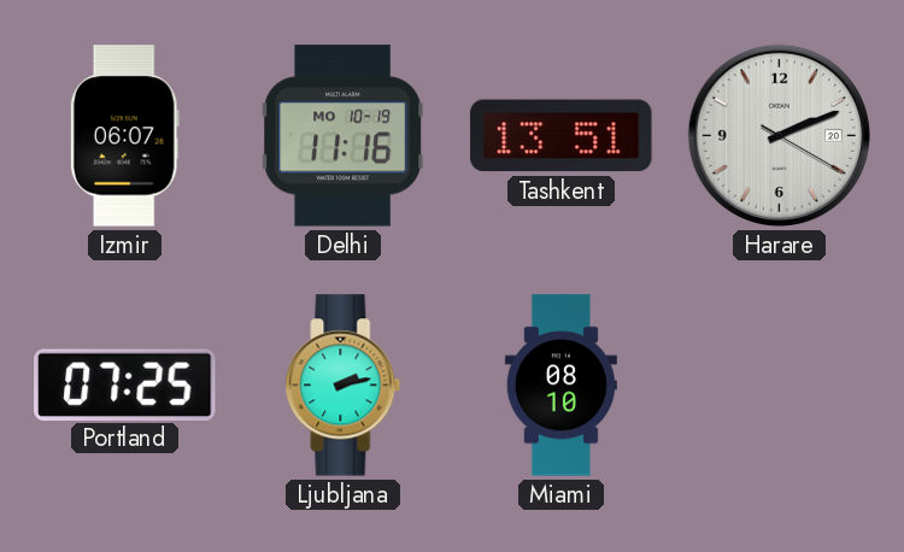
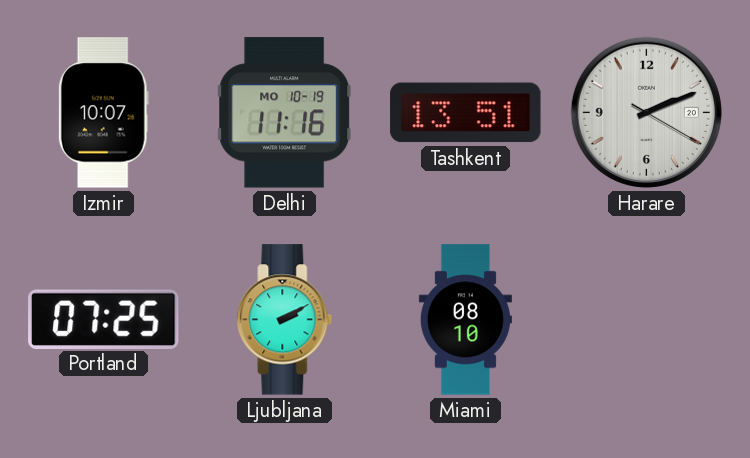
Izmir: 06:07 -> 10:07
Ljubljana: 2:13 -> 2:10
